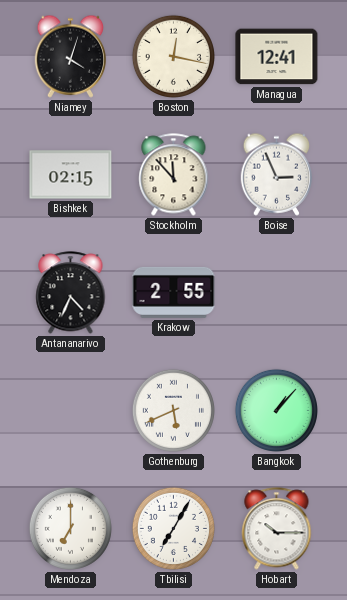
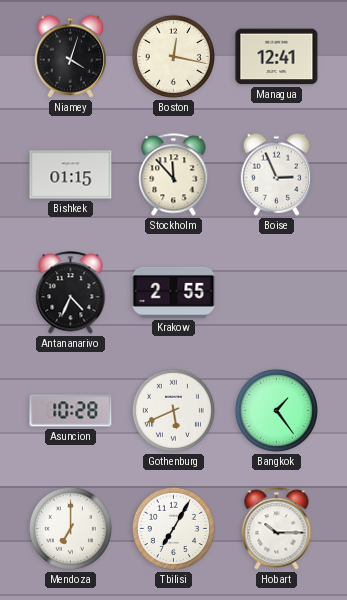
Bishkek: 02:15 -> 01:15
Asuncion: none -> 10:28
Bangkok: 1:07 -> 1:24
